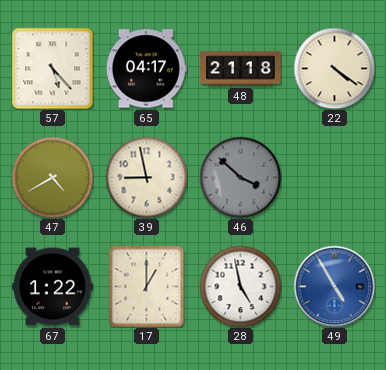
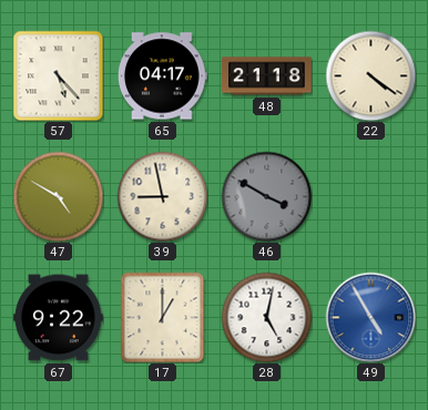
47: 4:40 -> 4:50
46: 3:52 -> 3:50
67: 1:22 -> 9:22
28: 4:58 -> 5:02
